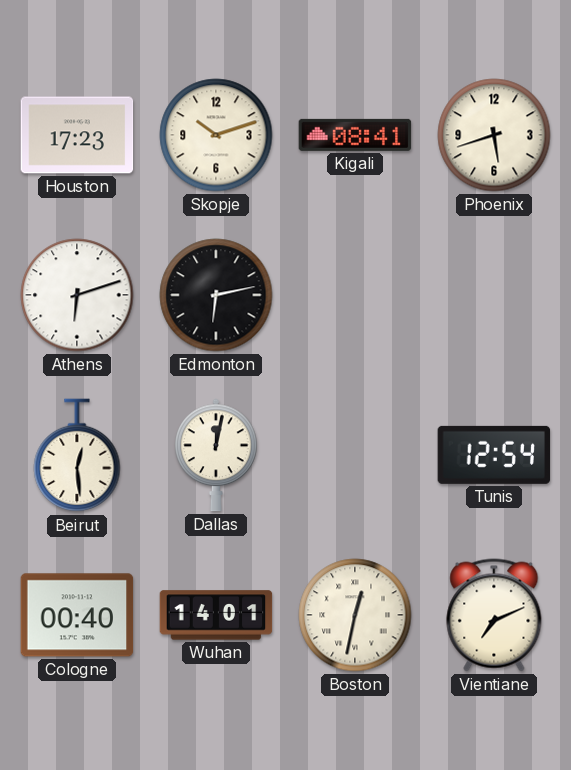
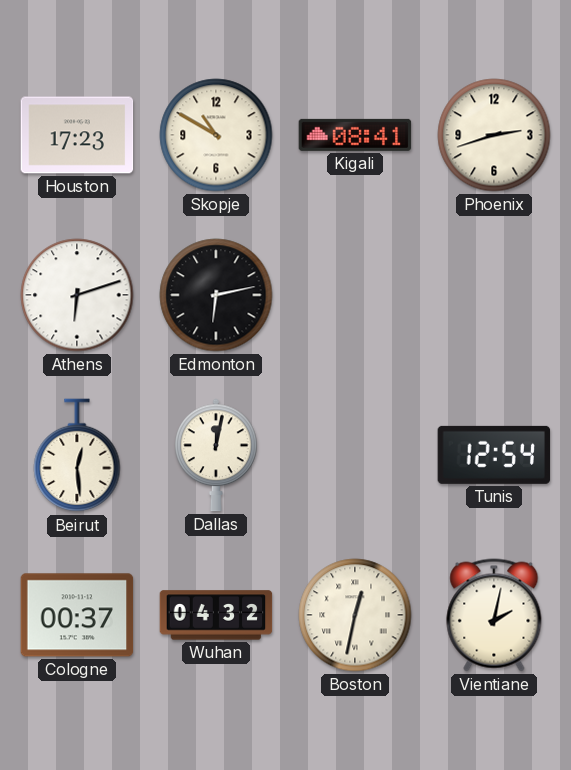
Skopje: 10:12 -> 10:50
Phoenix: 5:42 -> 2:42
Cologne: 00:40 -> 00:37
Wuhan: 14:01 -> 04:32
Vientiane: 7:11 -> 2:02
